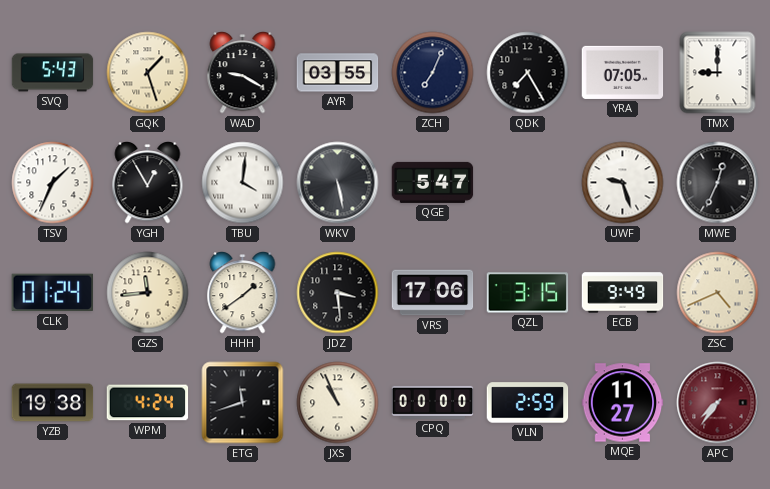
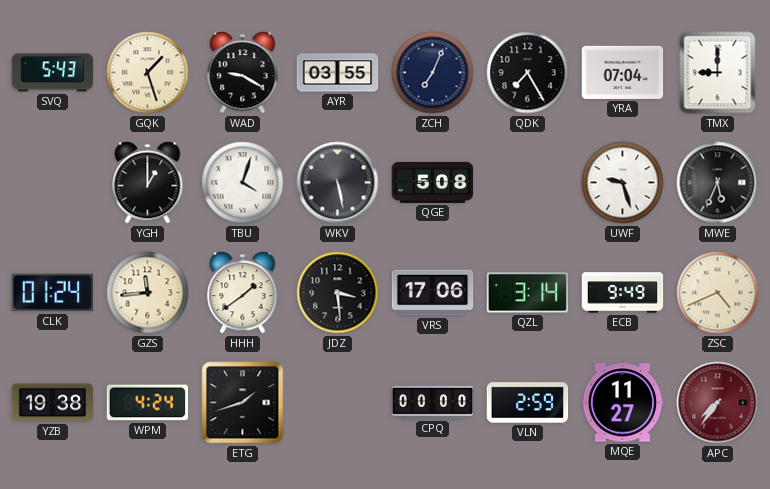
YRA: 07:05 -> 07:04
TSV: 1:34 -> none
YGH: 12:55 -> 1:00
TBU: 4:01 -> 4:03
QGE: 5:47 -> 5:08
MWE: 12:34 -> 5:34
QZL: 3:15 -> 3:14
ETG: 11:42 -> 1:42
JXS: 10:56 -> none
